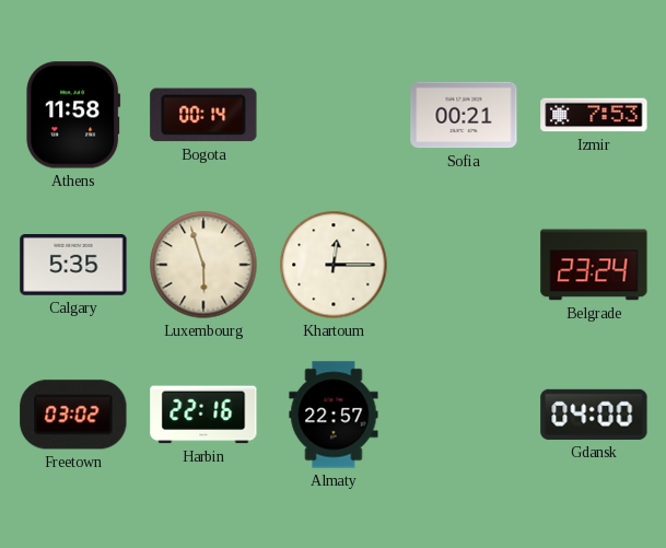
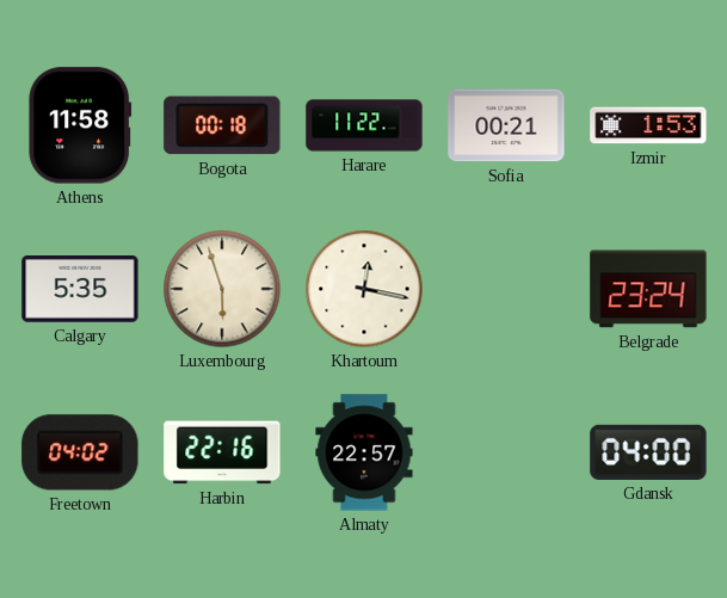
Bogota: 00:14 -> 00:18
Harare: none -> 11:22
Izmir: 7:53 -> 1:53
Khartoum: 12:15 -> 12:17
Freetown: 03:02 -> 04:02
